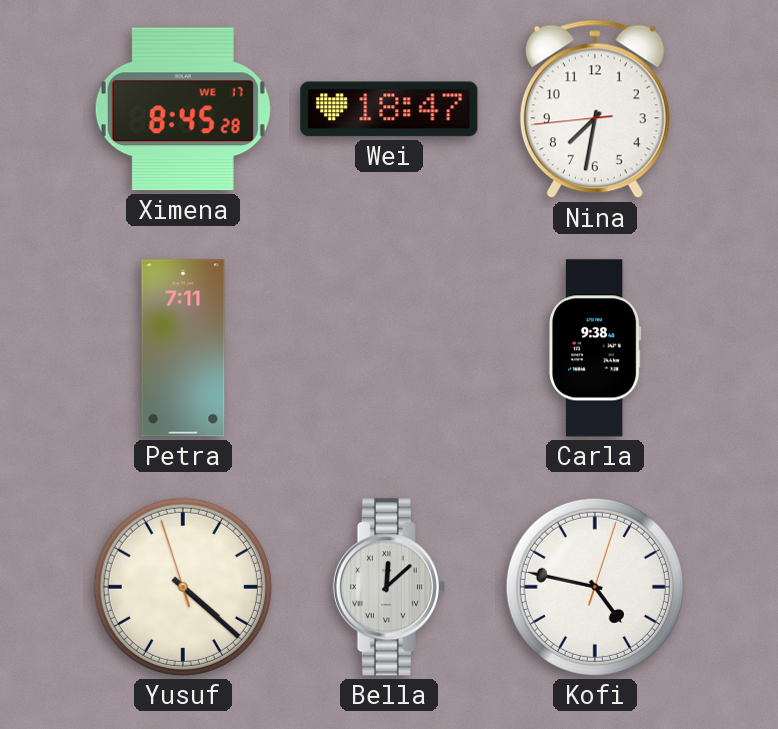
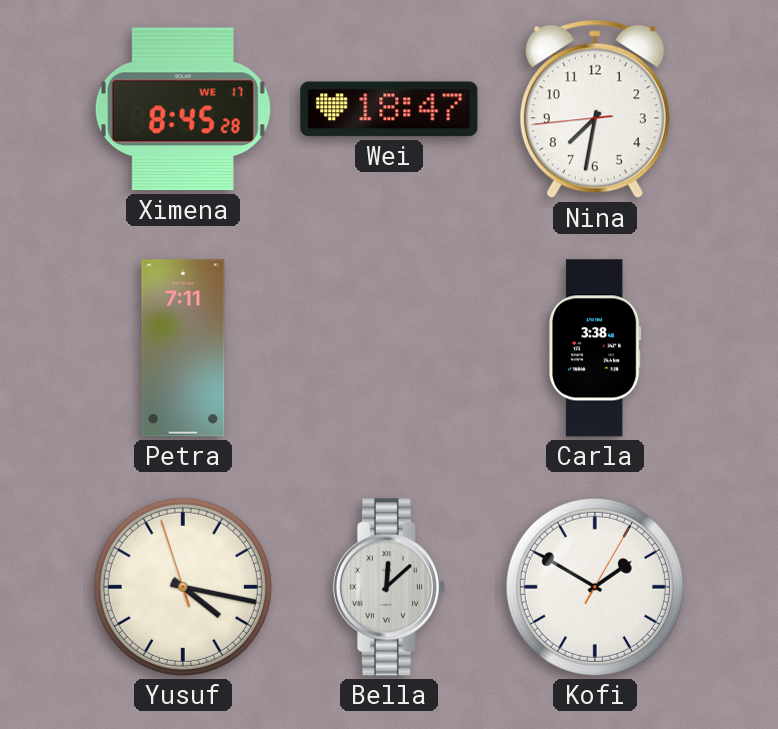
Carla: 9:38 -> 3:38
Yusuf: 4:21 -> 4:16
Kofi: 4:47 -> 1:50
